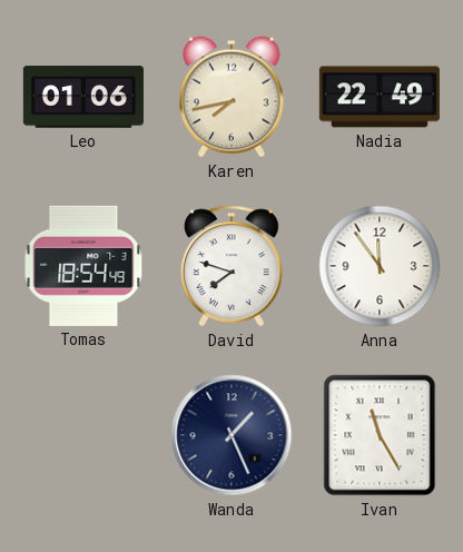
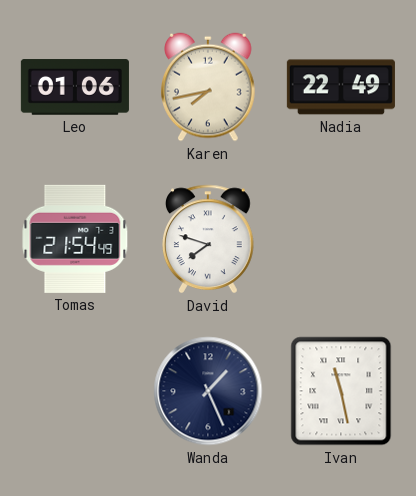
Tomas: 18:54 -> 21:54
Anna: 11:54 -> none
Ivan: 11:25 -> 11:28
